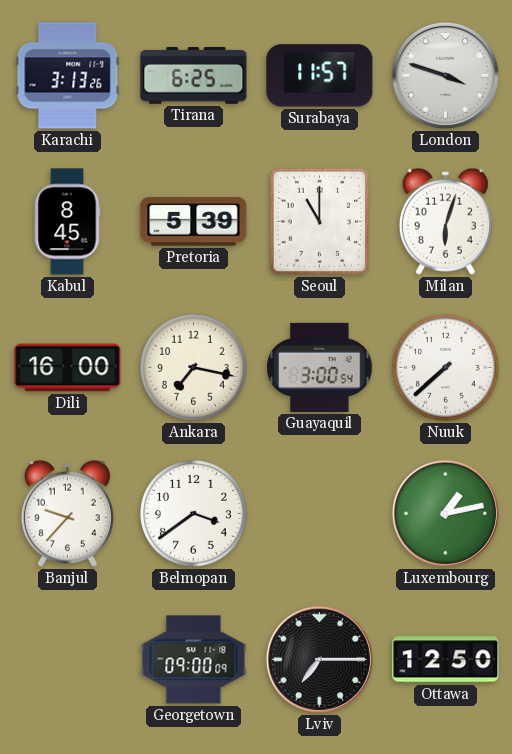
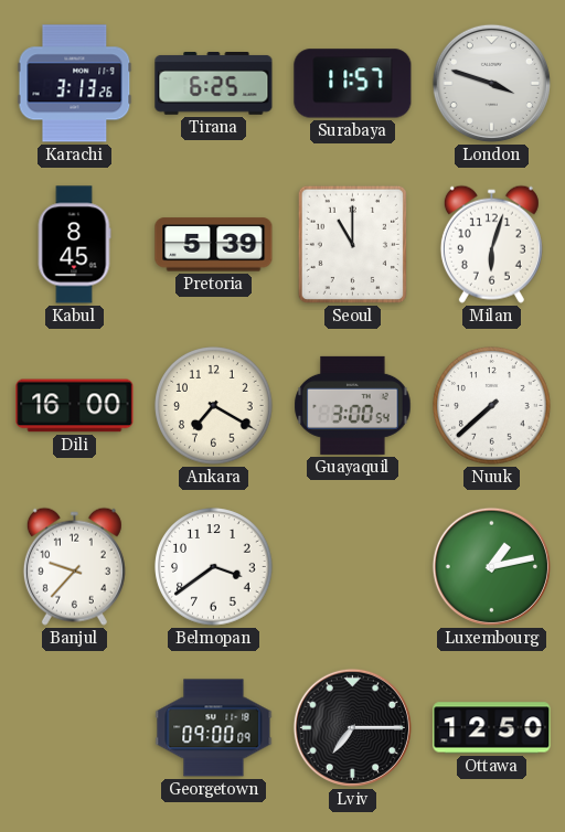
Ankara: 7:17 -> 7:20
